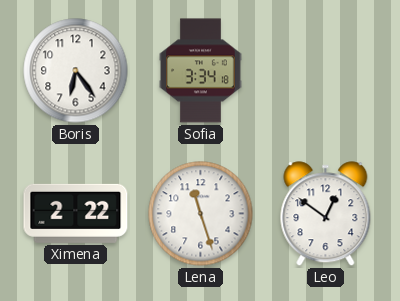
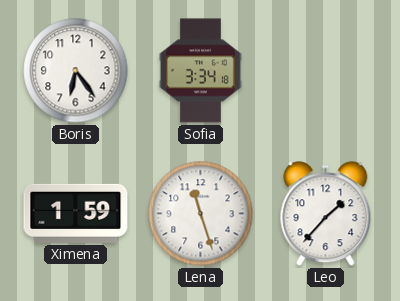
Ximena: 2:22 -> 1:59
Leo: 12:51 -> 1:37
